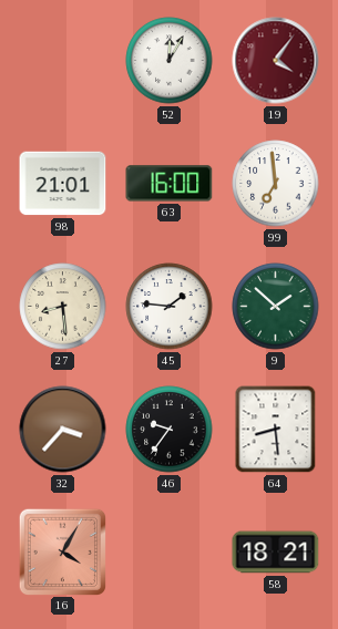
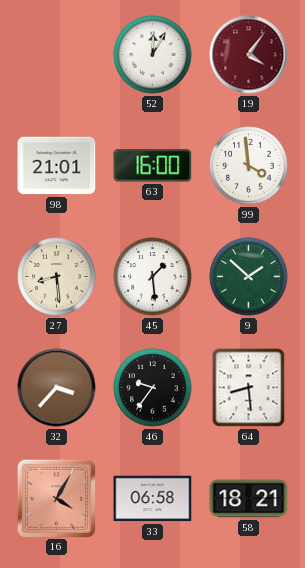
99: 6:59 -> 3:59
45: 1:46 -> 1:29
33: none -> 06:58
